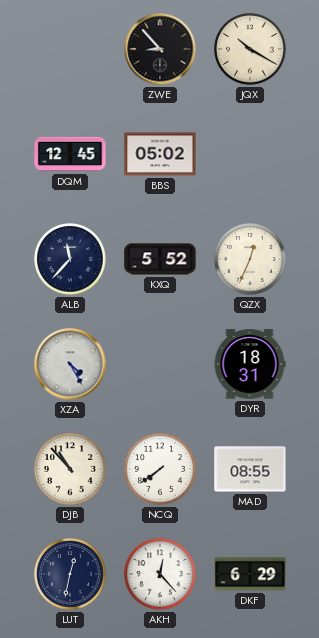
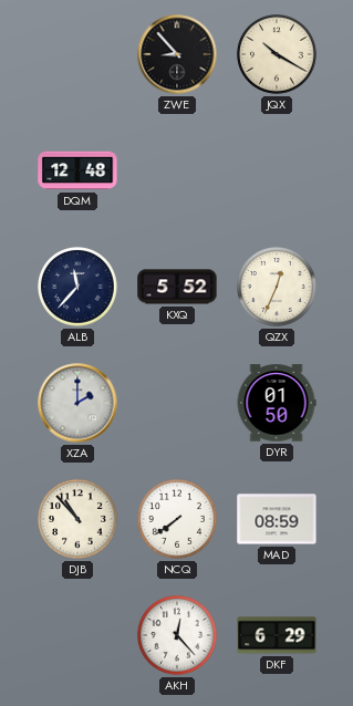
DQM: 12:45 -> 12:48
BBS: 05:02 -> none
XZA: 4:25 -> 2:00
DYR: 18:31 -> 01:50
MAD: 08:55 -> 08:59
LUT: 12:32 -> none
